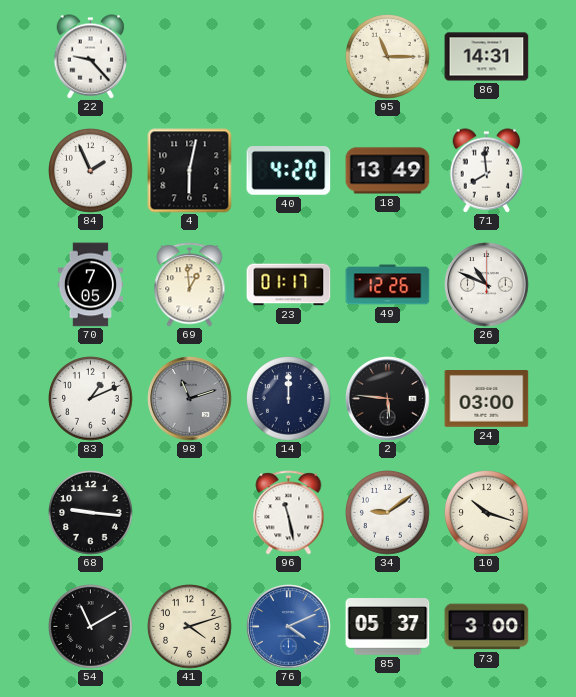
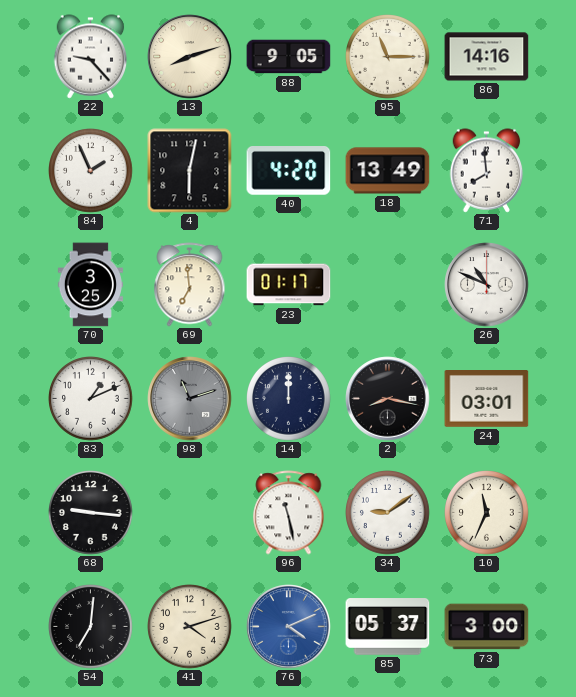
13: none -> 8:12
88: none -> 9:05
86: 14:31 -> 14:16
70: 7:05 -> 3:25
69: 12:59 -> 6:59
49: 12:26 -> none
2: 5:46 -> 8:17
24: 03:00 -> 03:01
10: 10:18 -> 11:34
54: 11:10 -> 7:01
